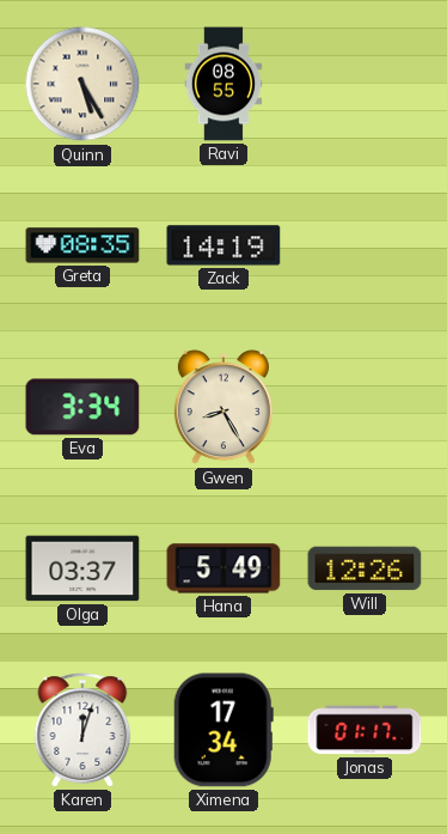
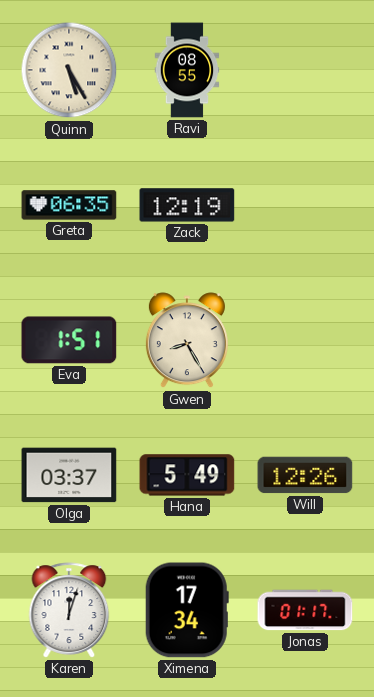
Greta: 08:35 -> 06:35
Zack: 14:19 -> 12:19
Eva: 3:34 -> 1:51
